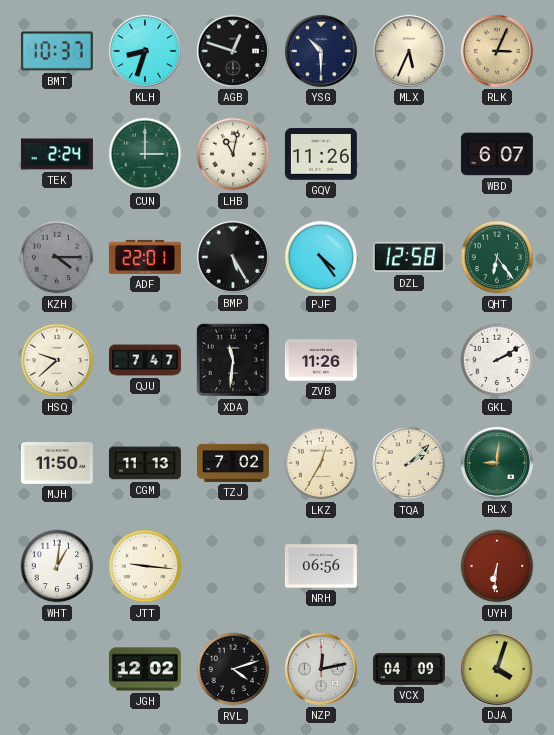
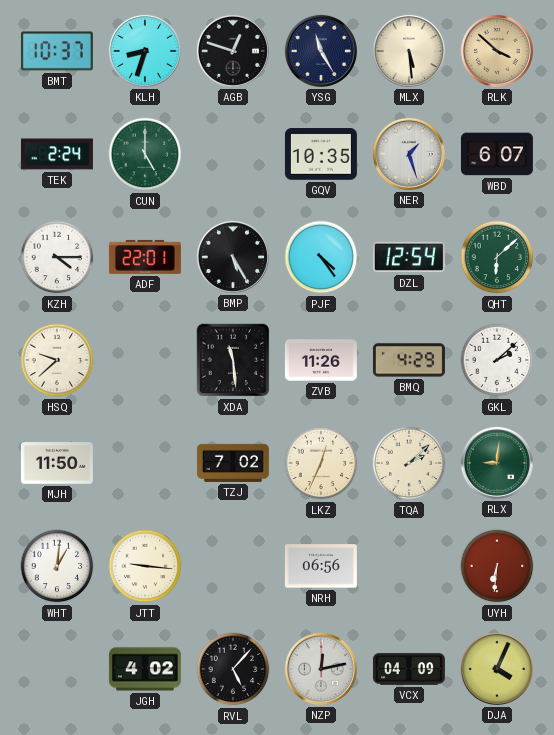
YSG: 10:30 -> 11:25
MLX: 5:34 -> 5:29
RLK: 3:04 -> 3:52
CUN: 3:00 -> 5:00
LHB: 11:02 -> none
GQV: 11:26 -> 10:35
NER: none -> 1:27
KZH dial: grey -> white
DZL: 12:58 -> 12:54
QHT: 6:24 -> 6:08
QJU: 7:47 -> none
XDA: 11:31 -> 11:29
BMQ: none -> 4:29
GKL: 2:10 -> 2:08
CGM: 11:13 -> none
LKZ: 12:35 -> 12:34
JGH: 12:02 -> 4:02
RVL: 4:12 -> 5:07
DJA: 4:03 -> 4:04
